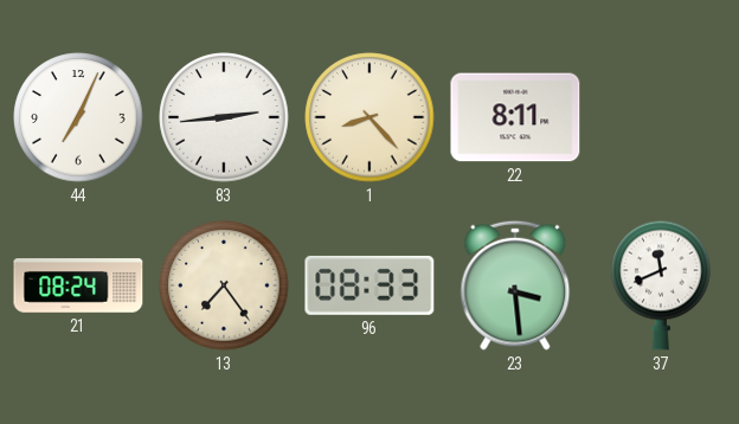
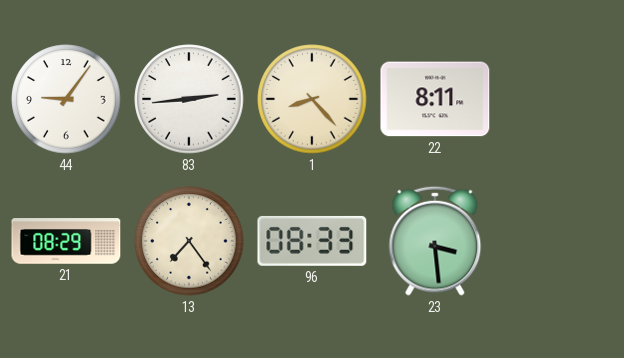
44: 7:04 -> 9:06
21: 08:24 -> 08:29
37: 11:41 -> none
